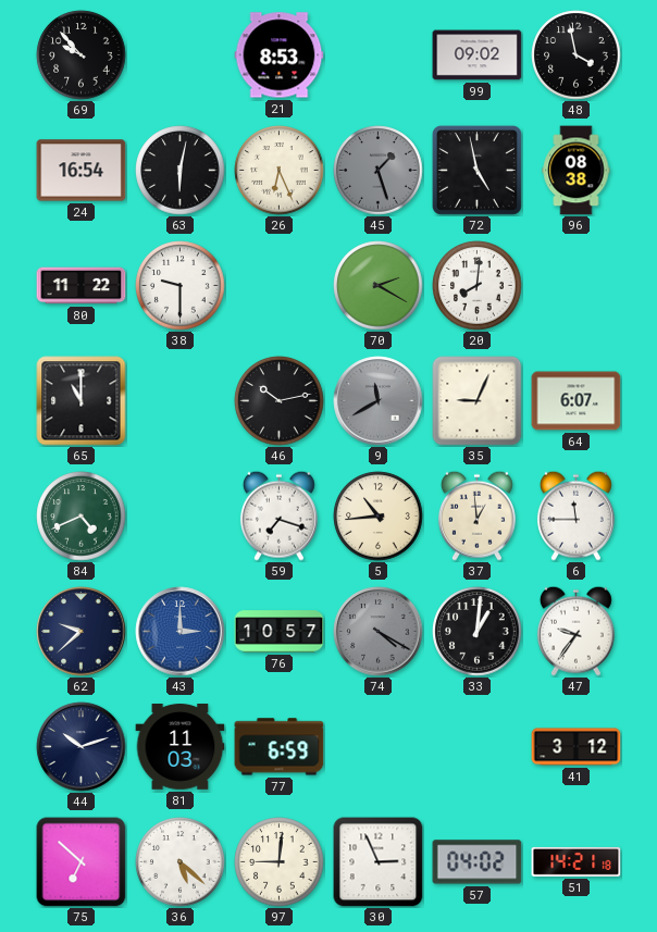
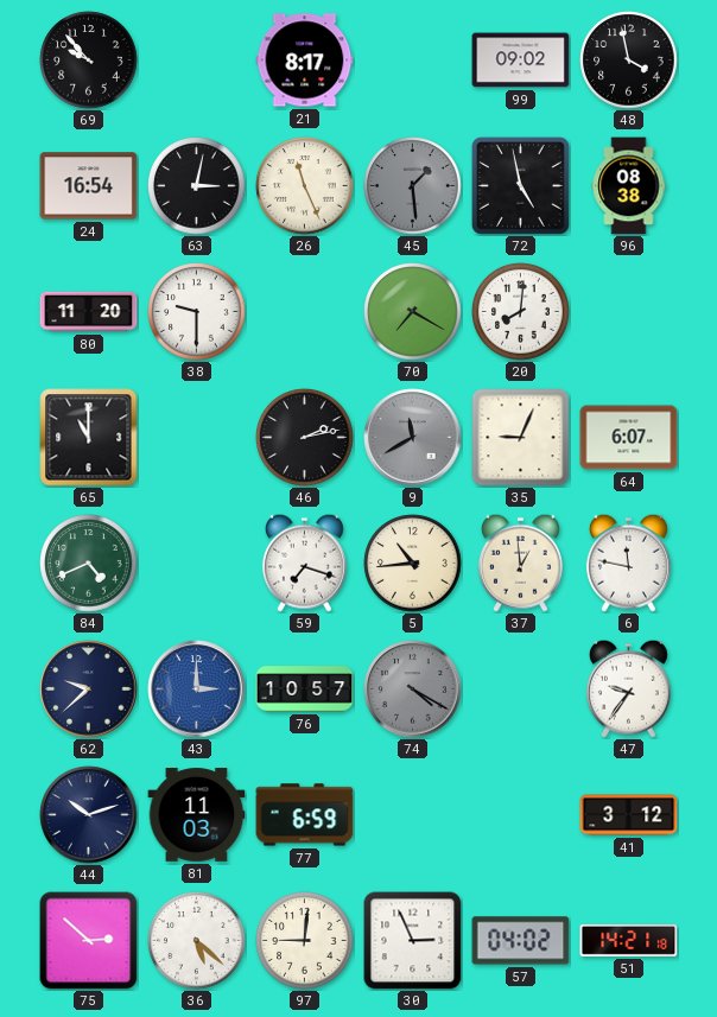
21: 8:53 -> 8:17
63: 6:02 -> 3:02
26: 6:26 -> 11:26
45: 1:27 -> 1:29
80: 11:22 -> 11:20
70: 2:20 -> 7:20
46: 10:13 -> 2:13
6: 11:45 -> 11:47
33: 1:01 -> none
75: 6:52 -> 2:52
